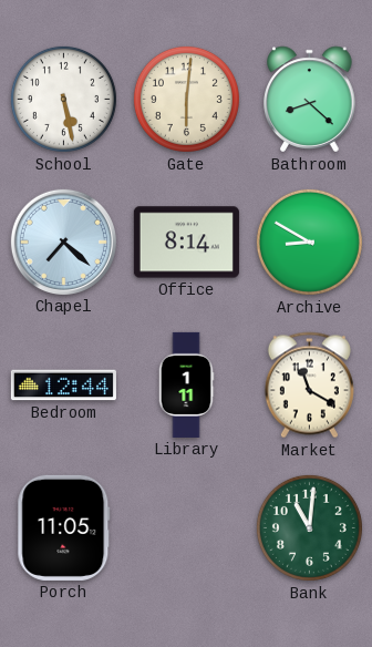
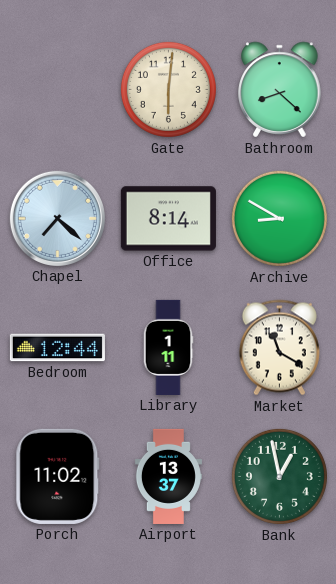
School: 5:28 -> none
Porch: 11:05 -> 11:02
Airport: none -> 13:37
Bank: 11:01 -> 12:58
